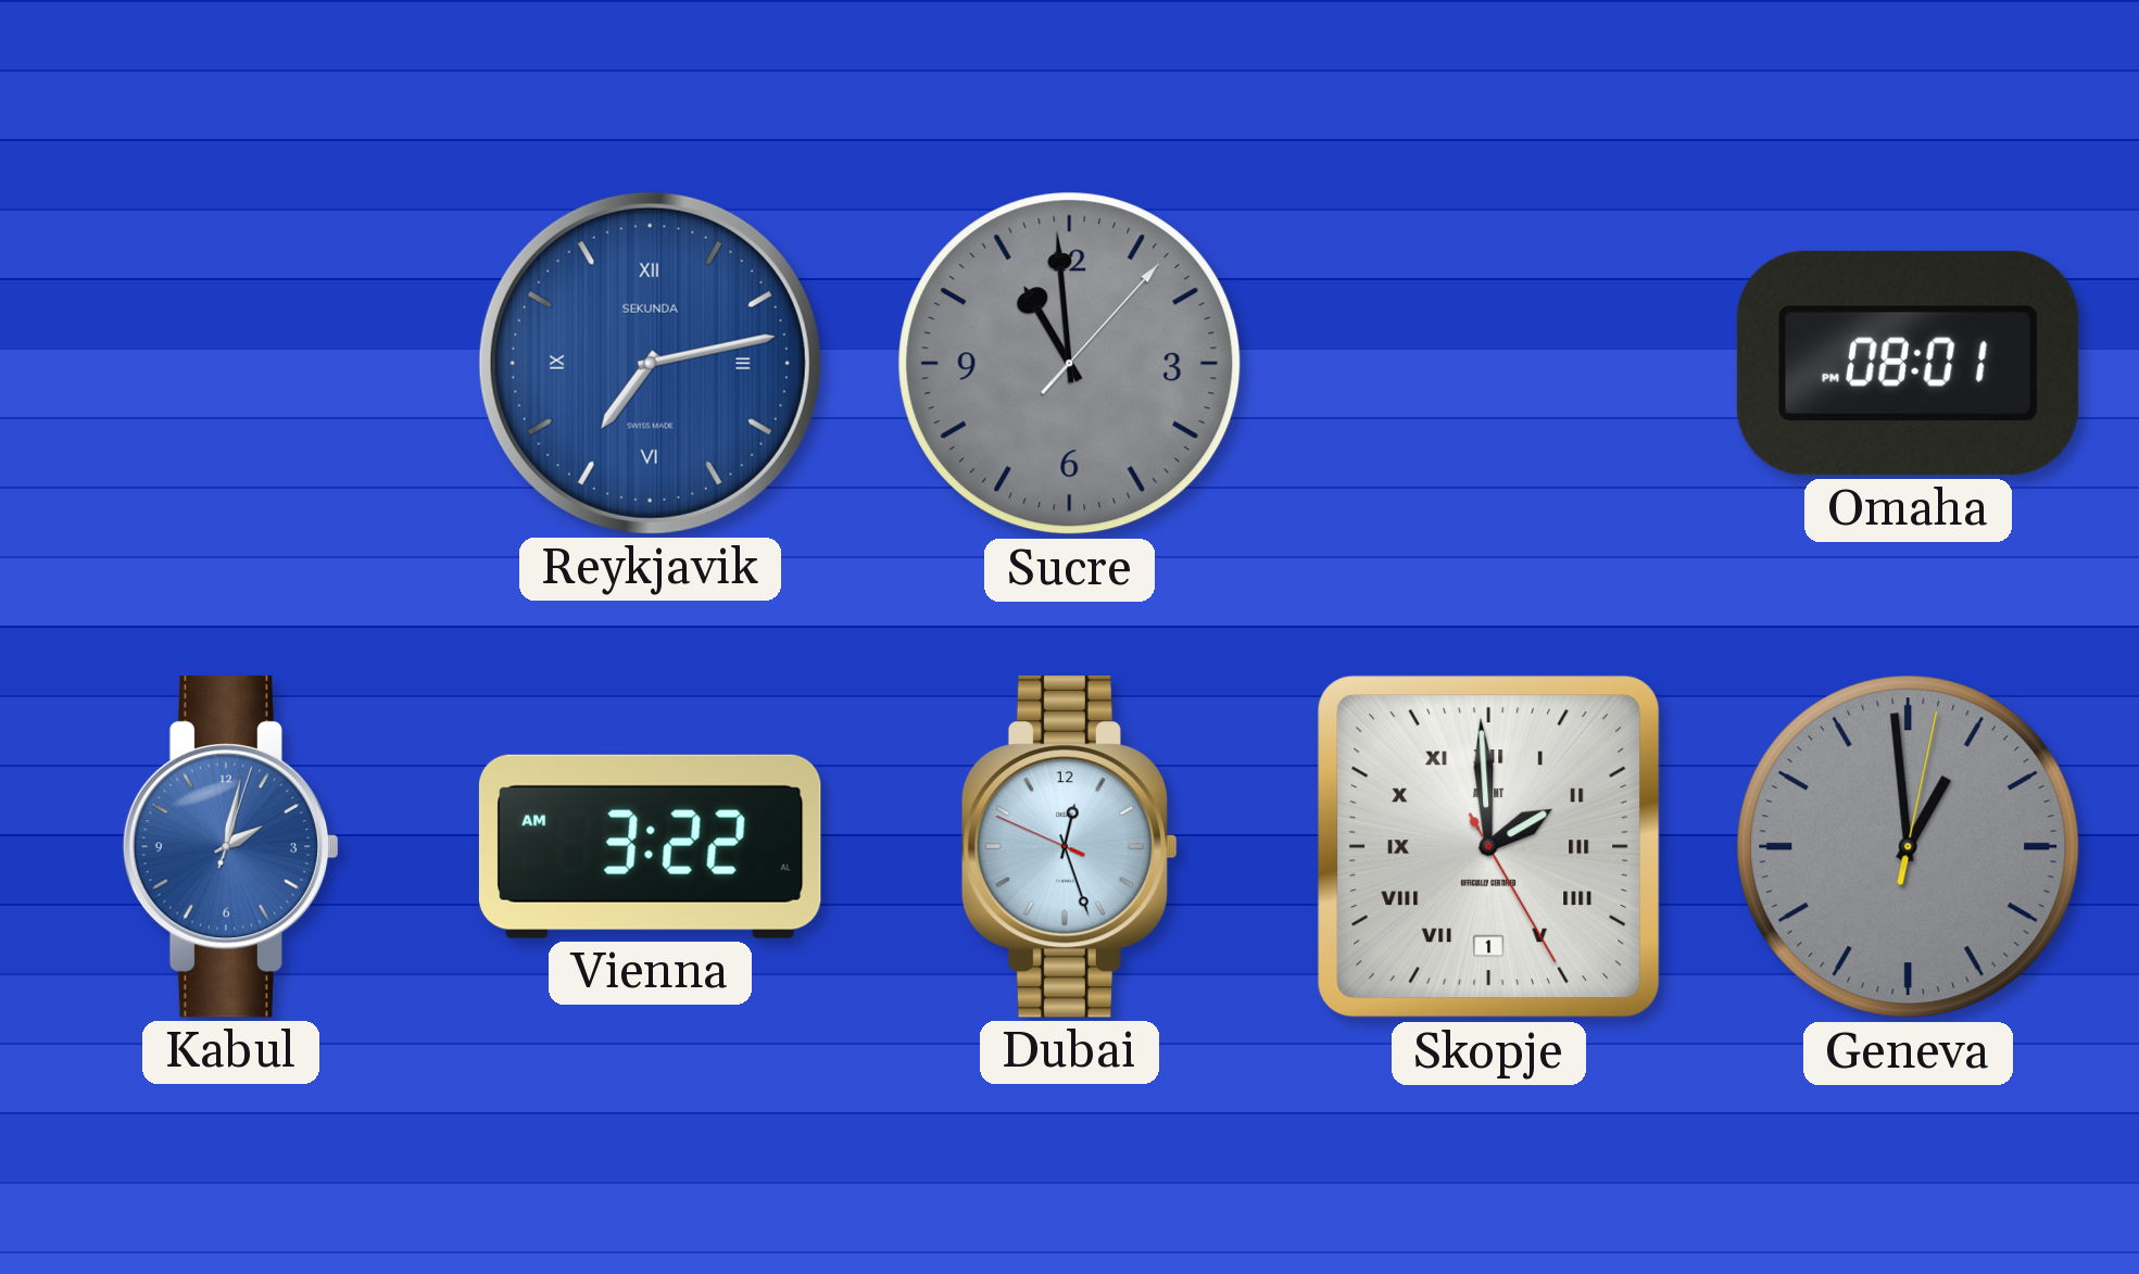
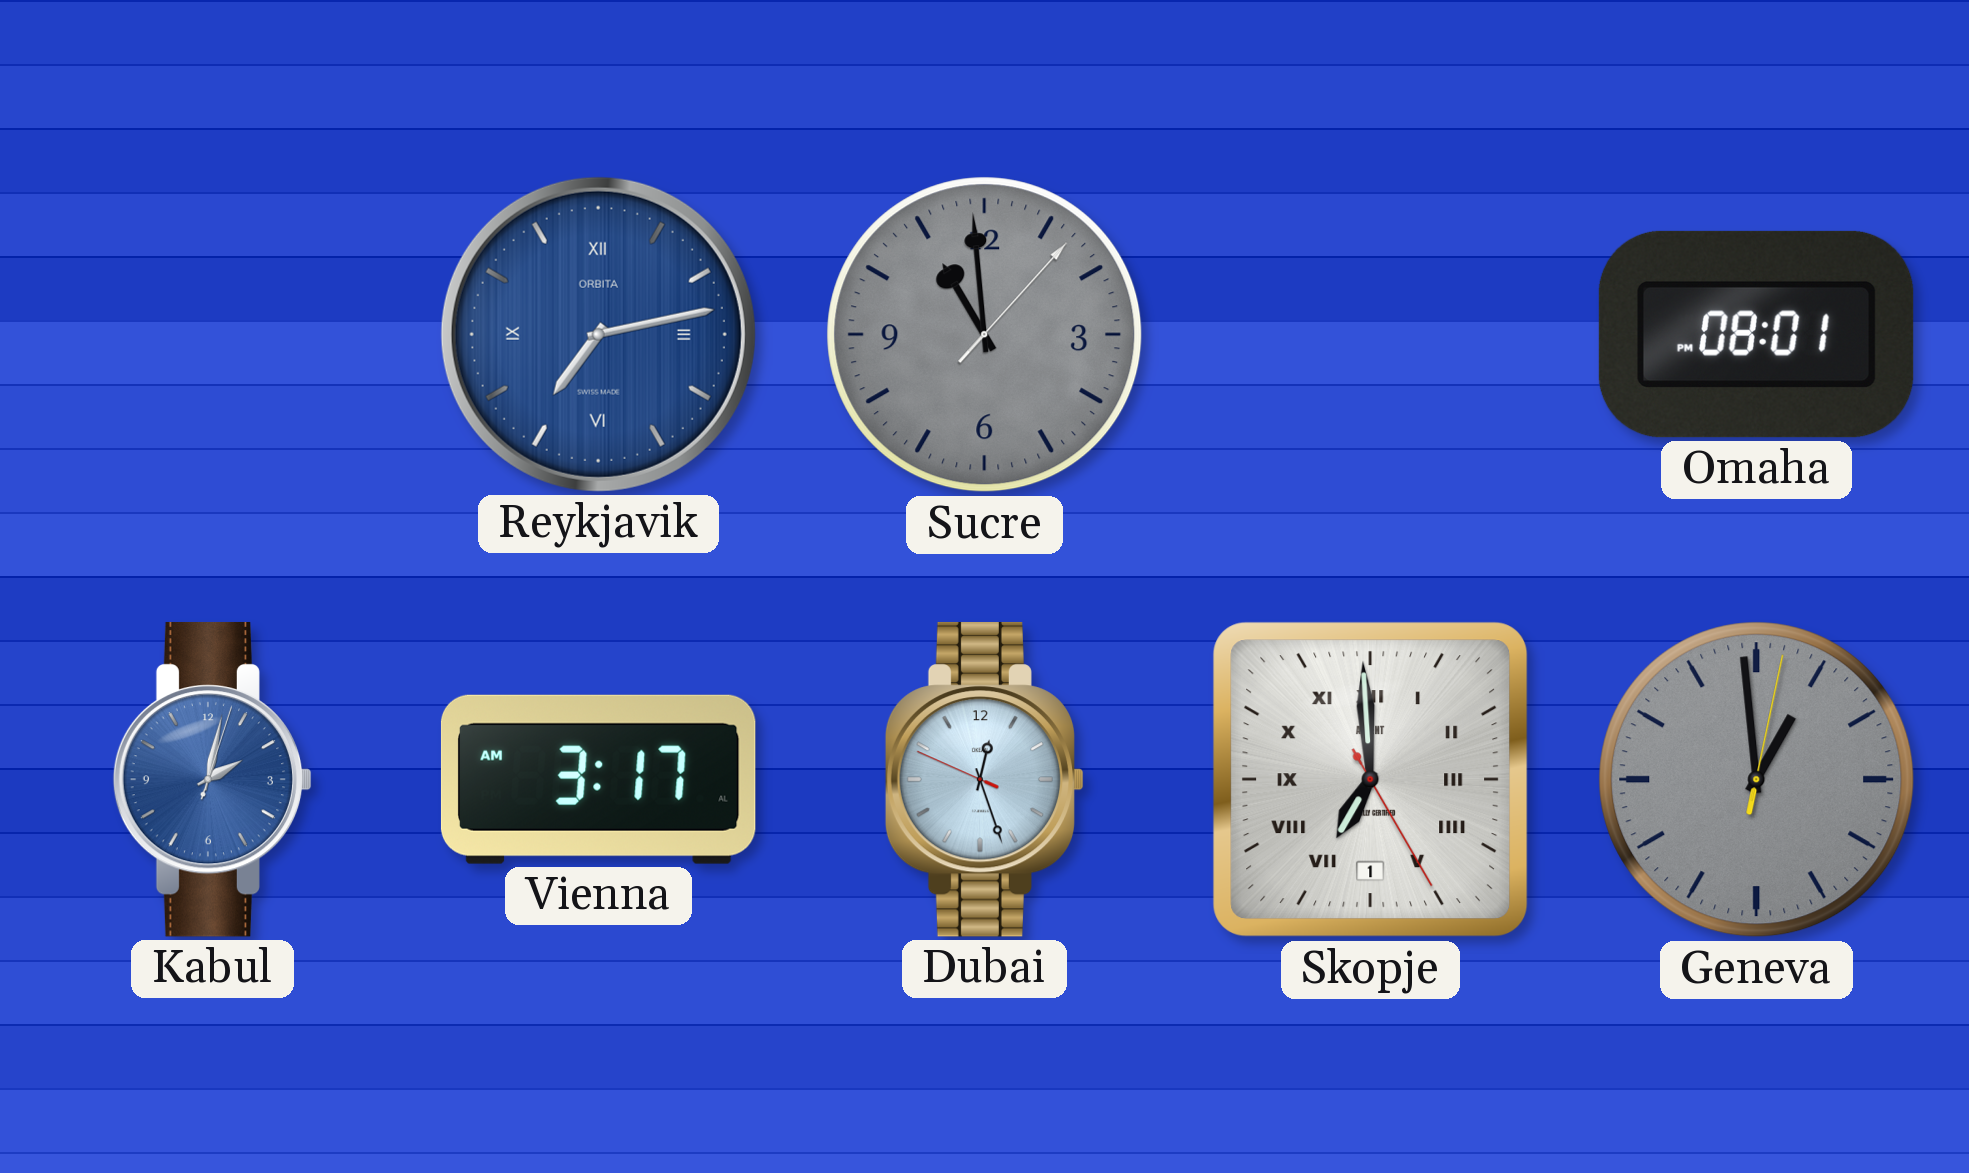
Reykjavik brand: SEKUNDA -> ORBITA
Vienna: 3:22 -> 3:17
Skopje: 1:59 -> 6:59
